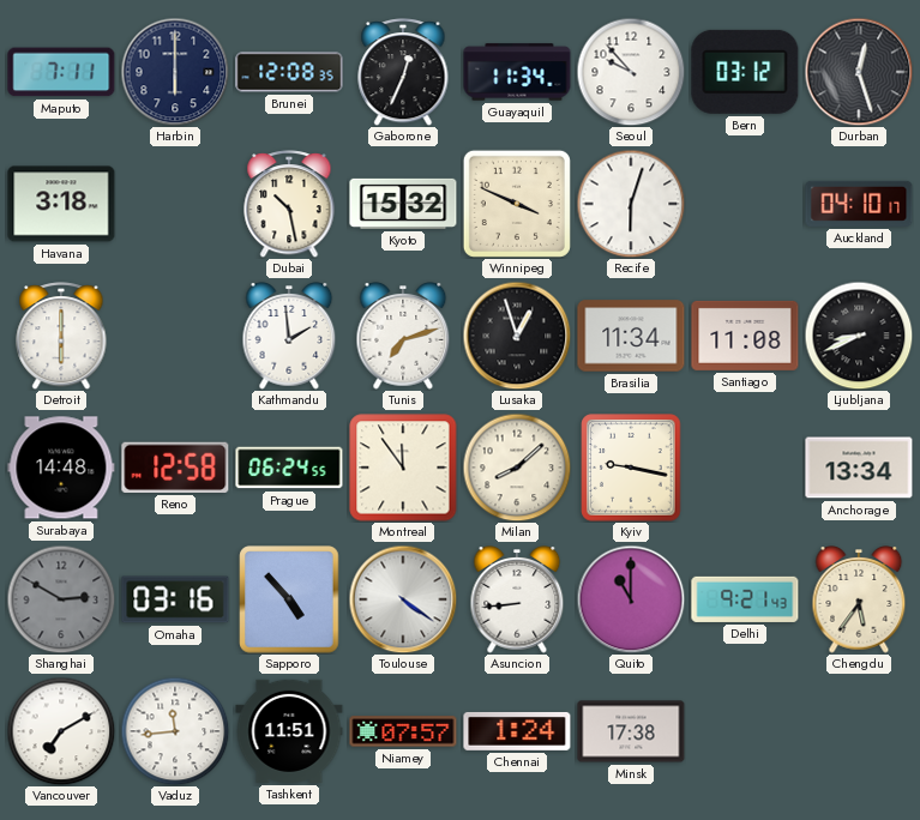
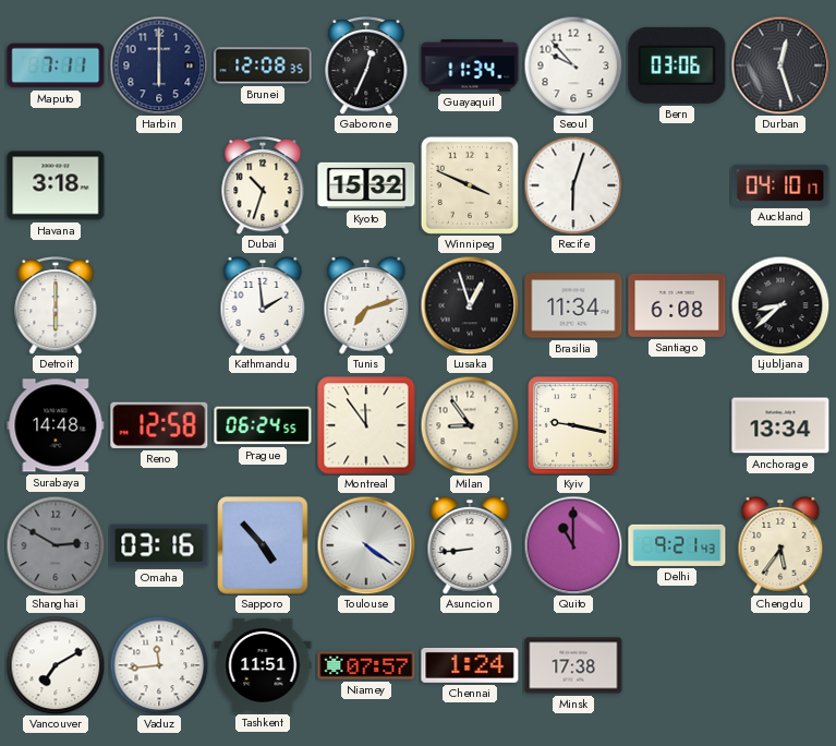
Bern: 03:12 -> 03:06
Dubai: 10:28 -> 10:33
Santiago: 11:08 -> 6:08
Ljubljana: 8:41 -> 8:38
Milan: 8:08 -> 8:54
